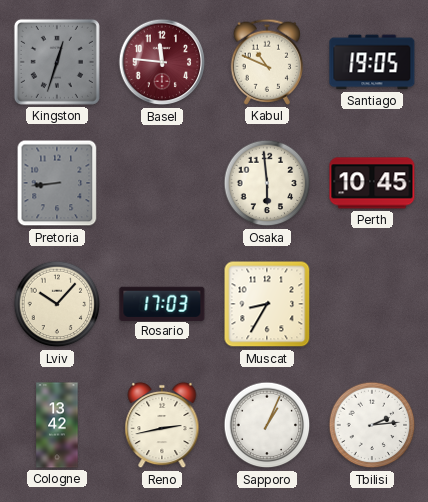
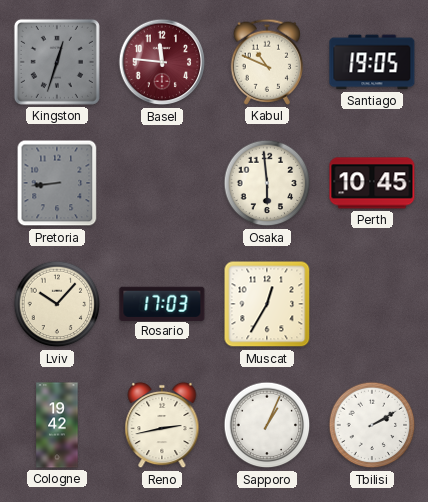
Muscat: 8:35 -> 12:35
Cologne: 13:42 -> 19:42
Tbilisi: 2:14 -> 2:10
